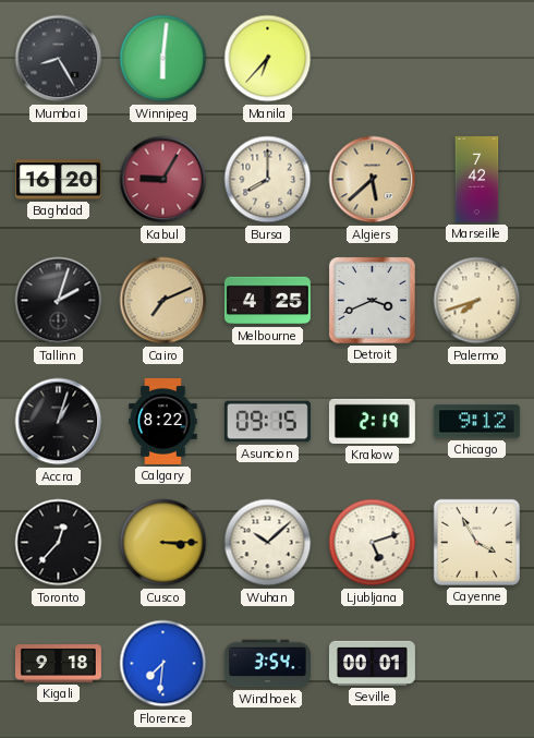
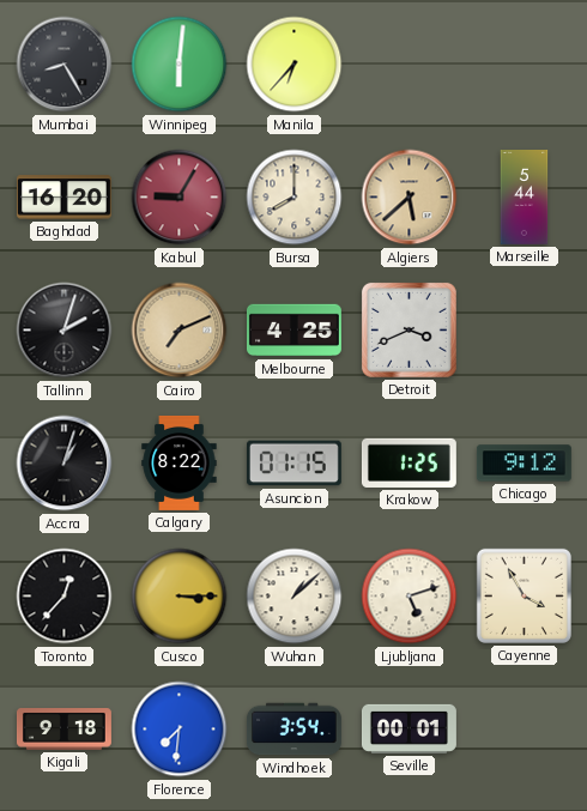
Marseille: 7:42 -> 5:44
Palermo: 7:42 -> none
Asuncion: 09:15 -> 01:15
Krakow: 2:19 -> 1:25
Wuhan: 10:08 -> 1:08
